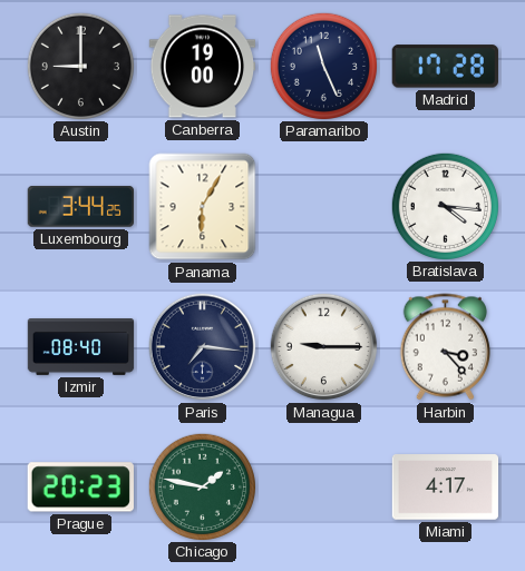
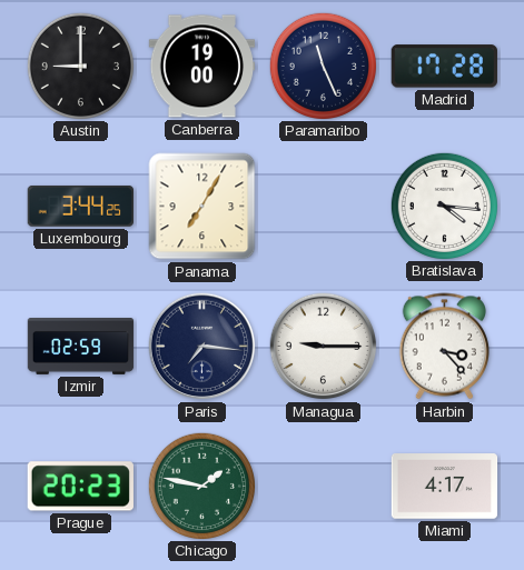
Panama: 6:05 -> 7:05
Izmir: 08:40 -> 02:59
